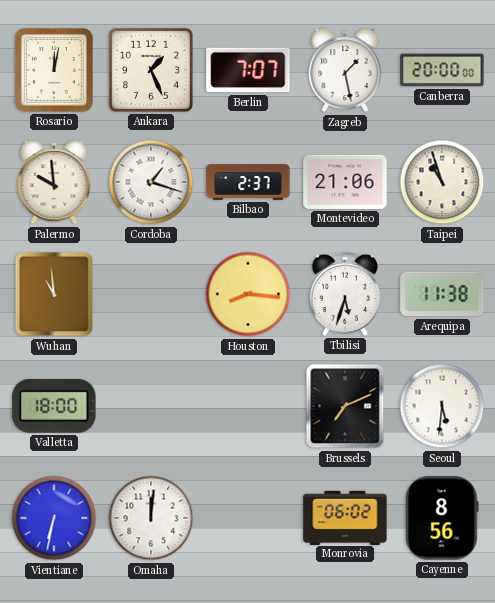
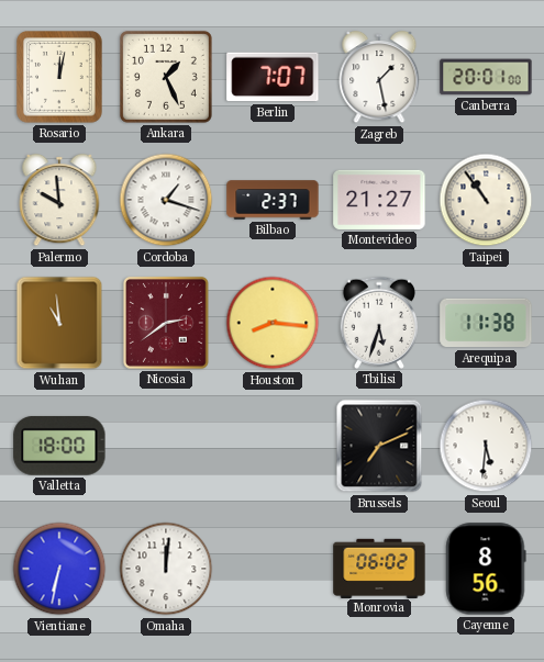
Canberra: 20:00 -> 20:01
Montevideo: 21:06 -> 21:27
Taipei: 10:57 -> 10:54
Nicosia: none -> 2:39
